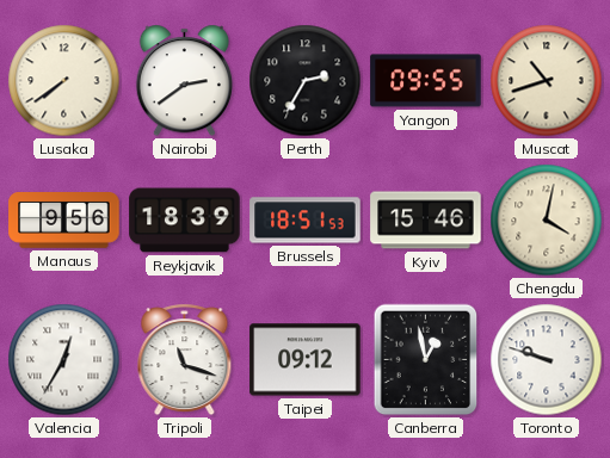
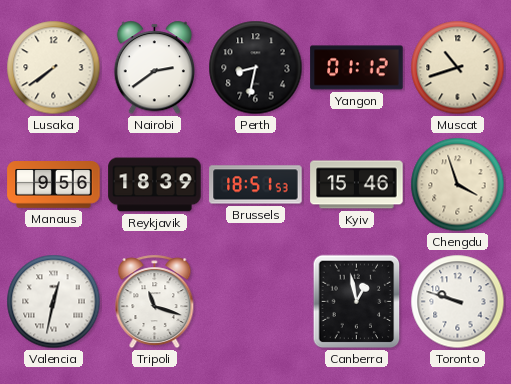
Perth: 2:35 -> 8:32
Yangon: 09:55 -> 01:12
Chengdu: 4:02 -> 3:57
Valencia: 12:35 -> 12:32
Taipei: 09:12 -> none
